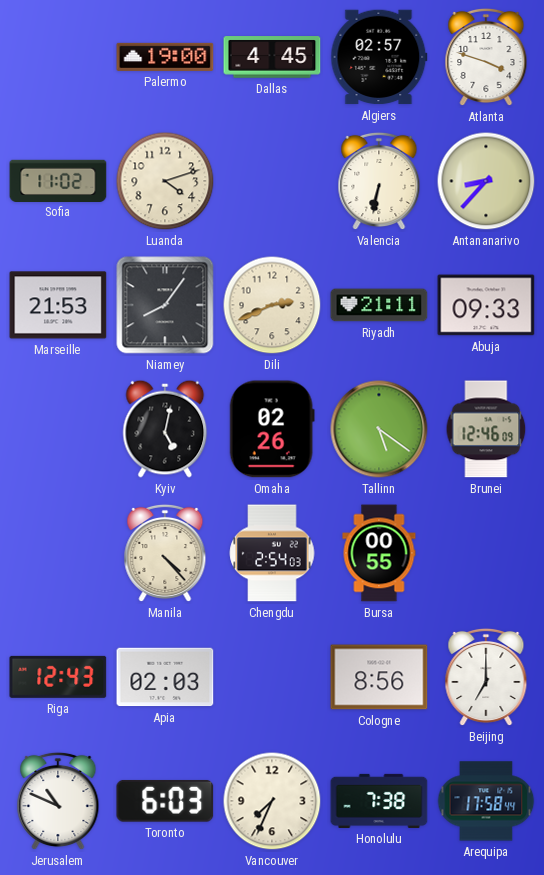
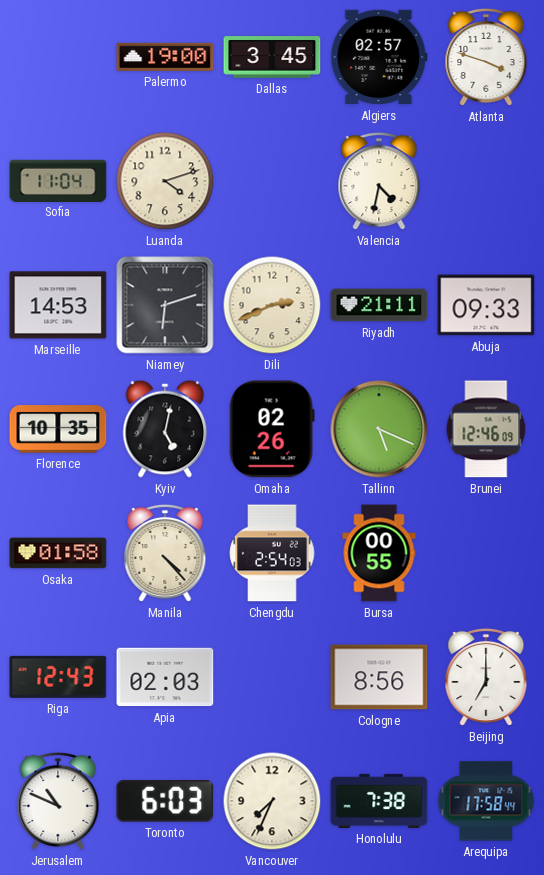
Dallas: 4:45 -> 3:45
Sofia: 11:02 -> 11:04
Valencia: 6:32 -> 4:32
Antananarivo: 8:37 -> none
Marseille: 21:53 -> 14:53
Niamey: 8:06 -> 6:12
Florence: none -> 10:35
Tallinn: 5:21 -> 5:19
Osaka: none -> 01:58
